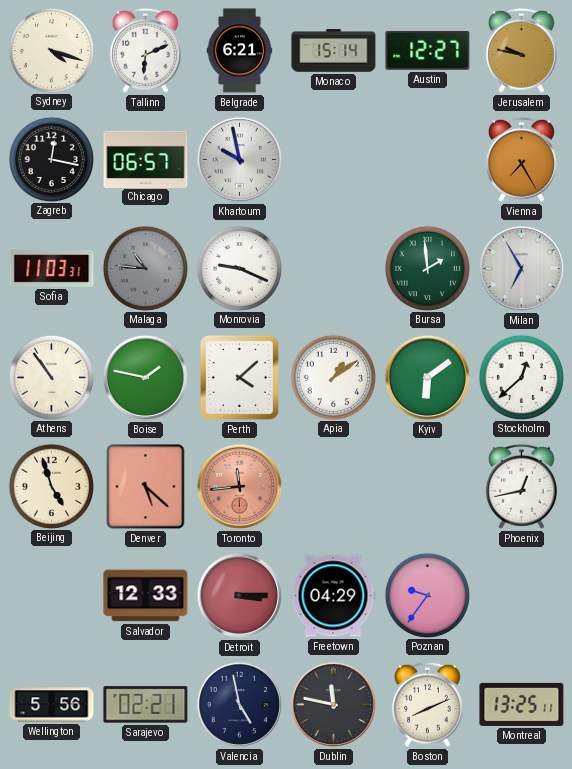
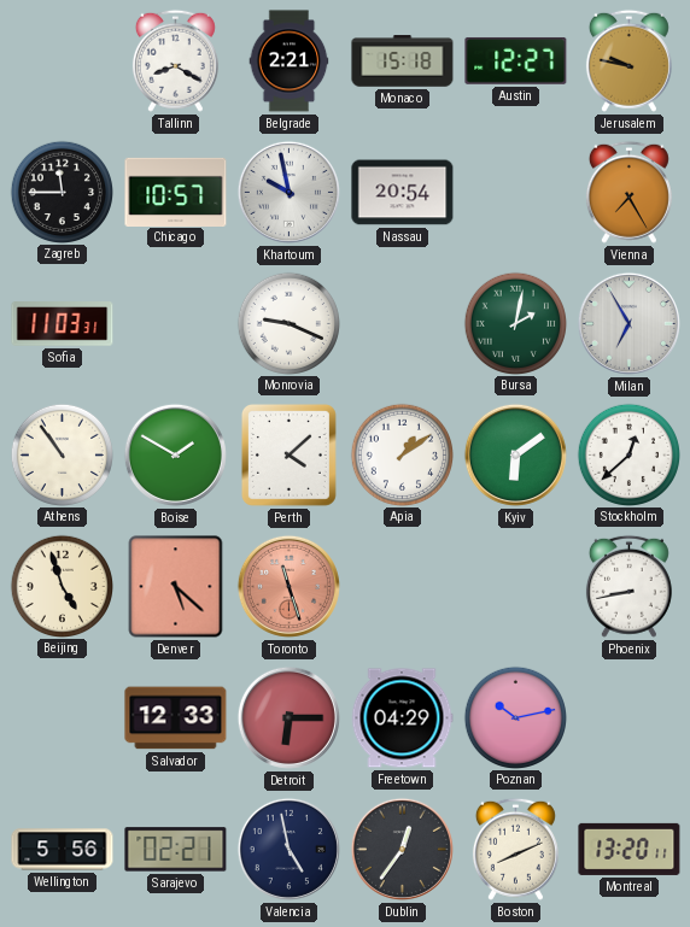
Sydney: 4:18 -> none
Tallinn: 6:11 -> 8:20
Belgrade: 6:21 -> 2:21
Monaco: 15:14 -> 15:18
Zagreb: 12:17 -> 11:45
Chicago: 06:57 -> 10:57
Nassau: none -> 20:54
Malaga: 10:46 -> none
Bursa: 1:59 -> 2:02
Boise: 1:47 -> 1:50
Toronto: 11:44 -> 11:27
Phoenix: 12:43 -> 8:43
Detroit: 3:15 -> 6:15
Poznan: 9:36 -> 10:13
Dublin: 11:47 -> 12:36
Montreal: 13:25 -> 13:20
